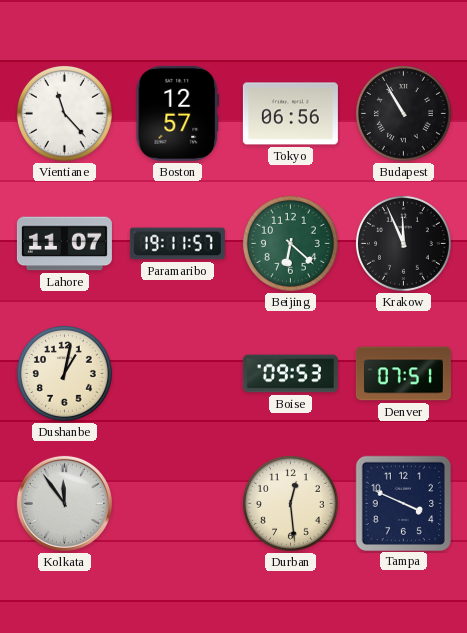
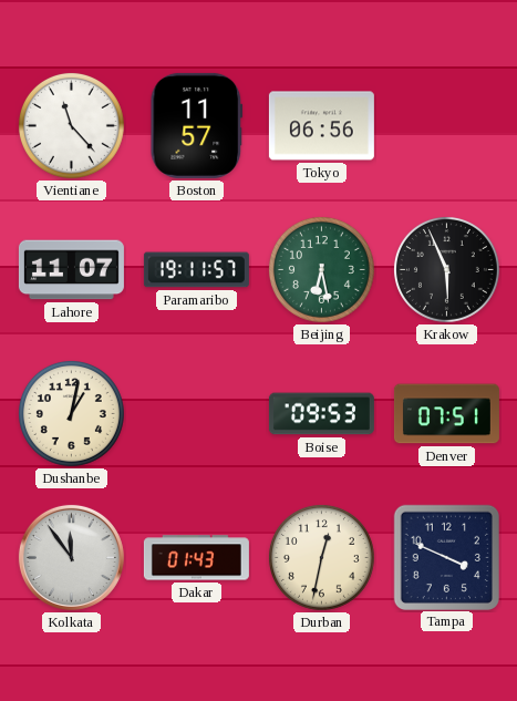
Boston: 12:57 -> 11:57
Budapest: 10:55 -> none
Beijing: 6:22 -> 6:28
Krakow: 11:56 -> 5:56
Dakar: none -> 01:43
Durban: 12:29 -> 12:32
